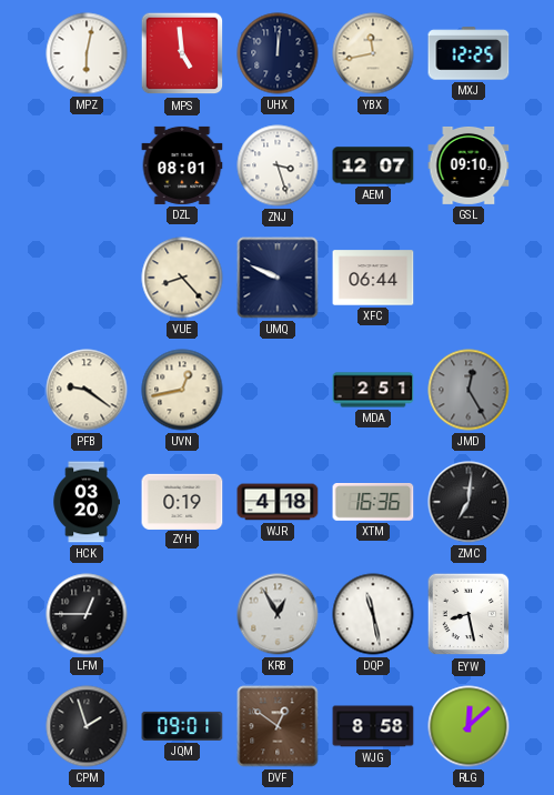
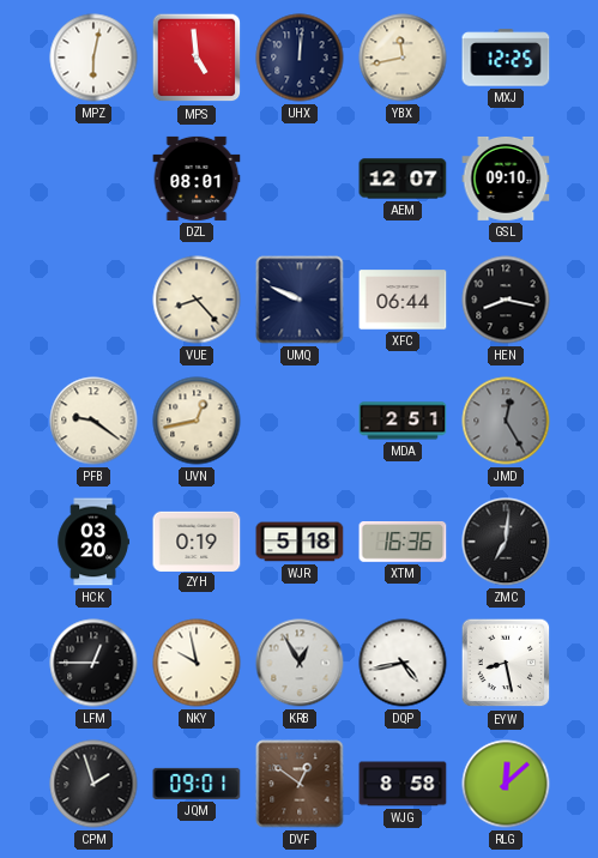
ZNJ: 3:27 -> none
HEN: none -> 8:17
WJR: 4:18 -> 5:18
NKY: none -> 9:58
DQP: 11:28 -> 4:43
